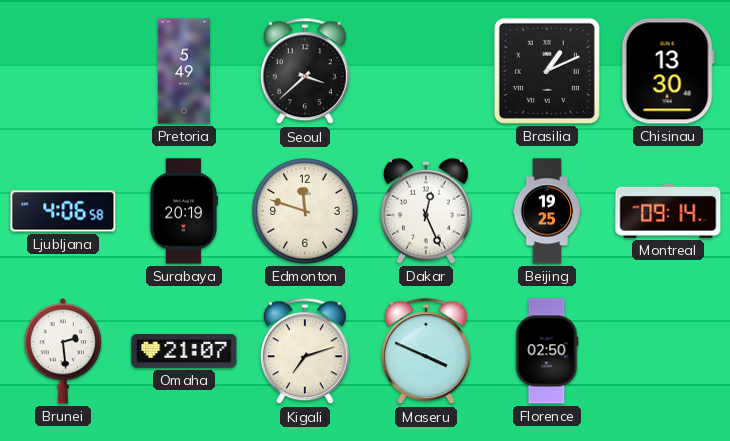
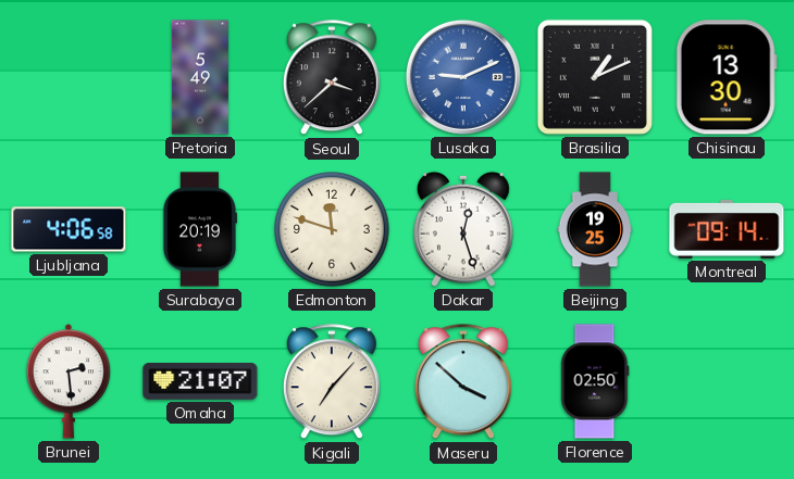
Lusaka: none -> 9:11
Dakar: 12:26 -> 12:27
Kigali: 7:12 -> 7:07
Maseru: 3:49 -> 3:52
